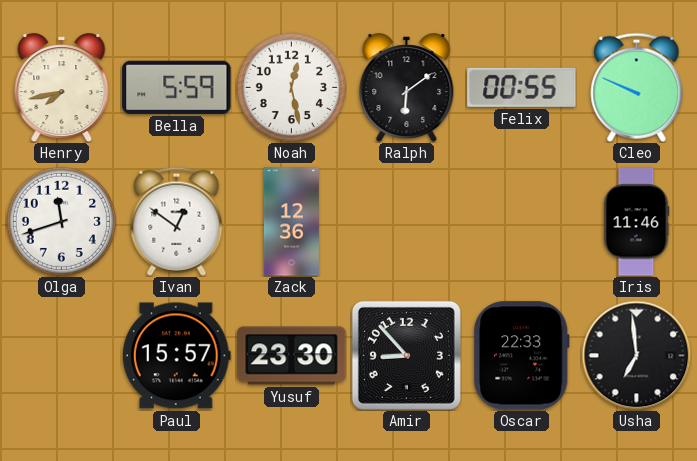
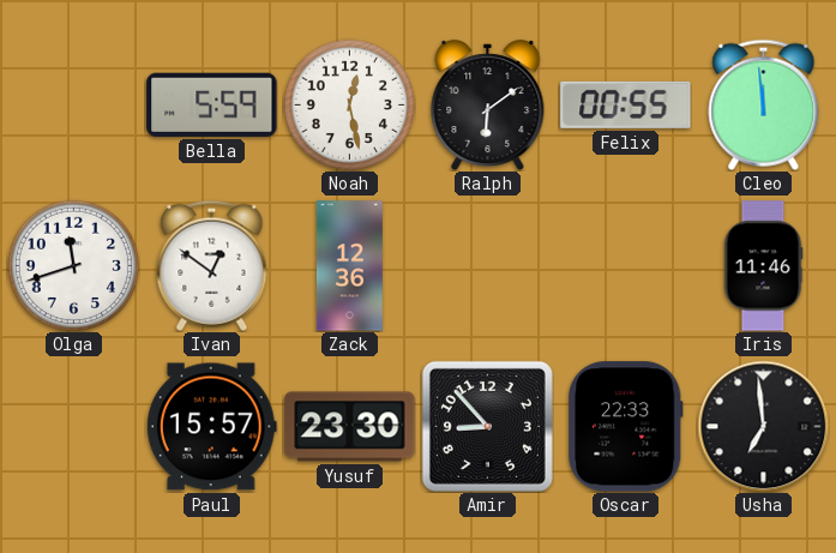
Henry: 7:43 -> none
Cleo: 9:49 -> 11:59
